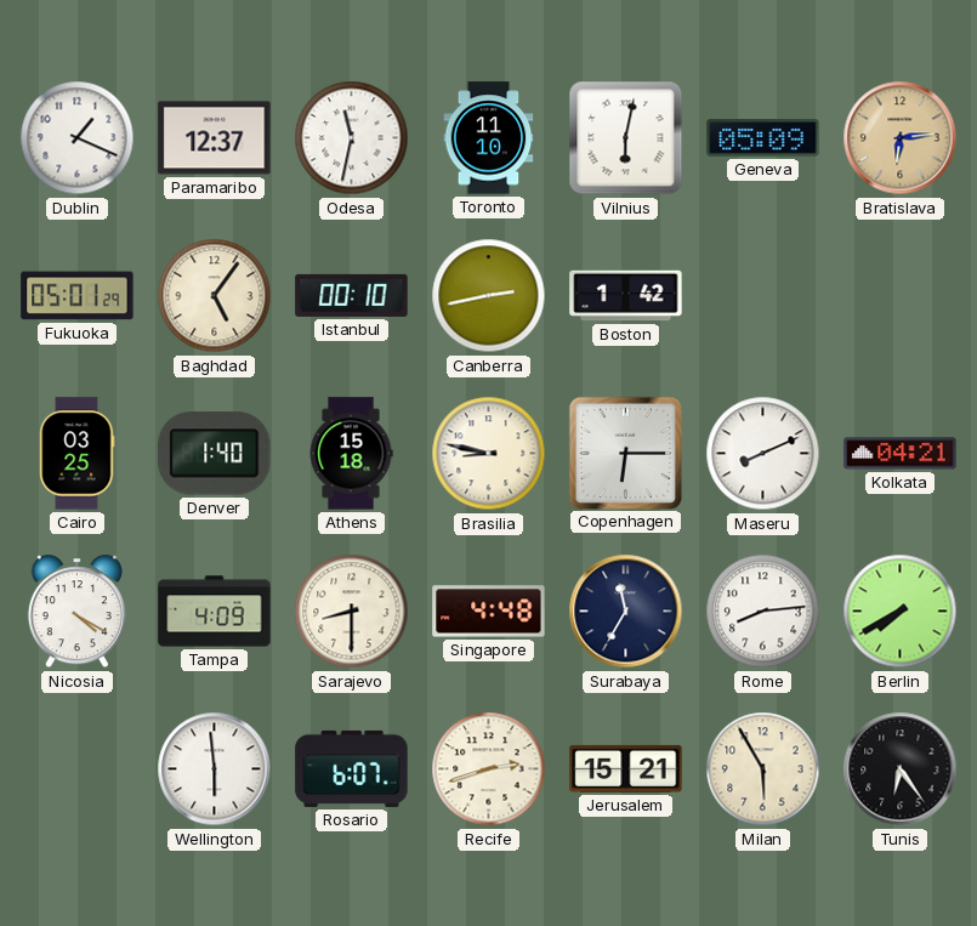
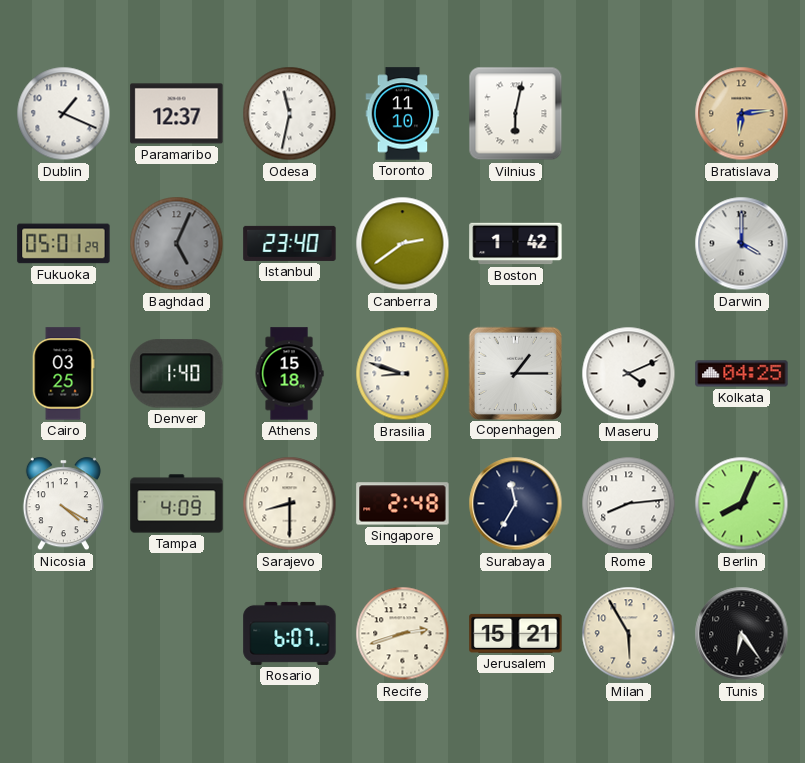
Geneva: 05:09 -> none
Baghdad: 5:06 -> 5:04
Baghdad dial: cream -> grey
Istanbul: 00:10 -> 23:40
Canberra: 2:43 -> 2:39
Darwin: none -> 4:00
Brasilia: 8:47 -> 8:48
Copenhagen: 6:15 -> 1:15
Maseru: 8:11 -> 4:11
Kolkata: 04:21 -> 04:25
Singapore: 4:48 -> 2:48
Berlin: 7:40 -> 8:04
Wellington: 5:59 -> none
